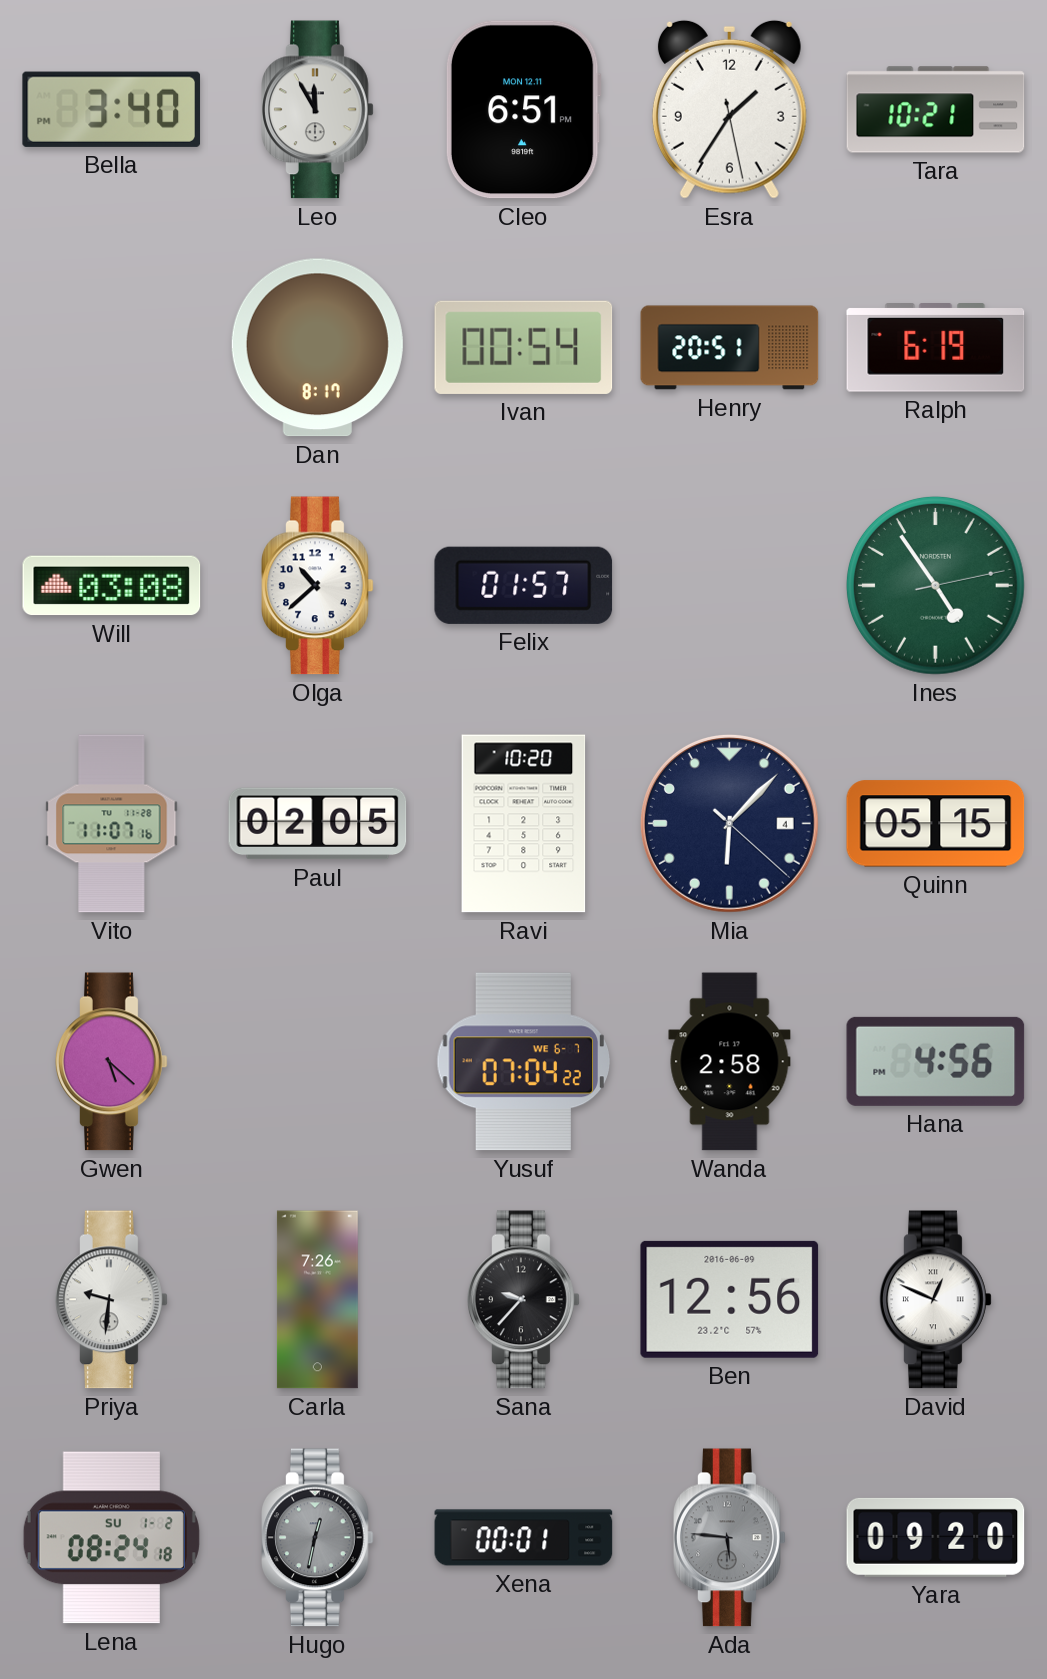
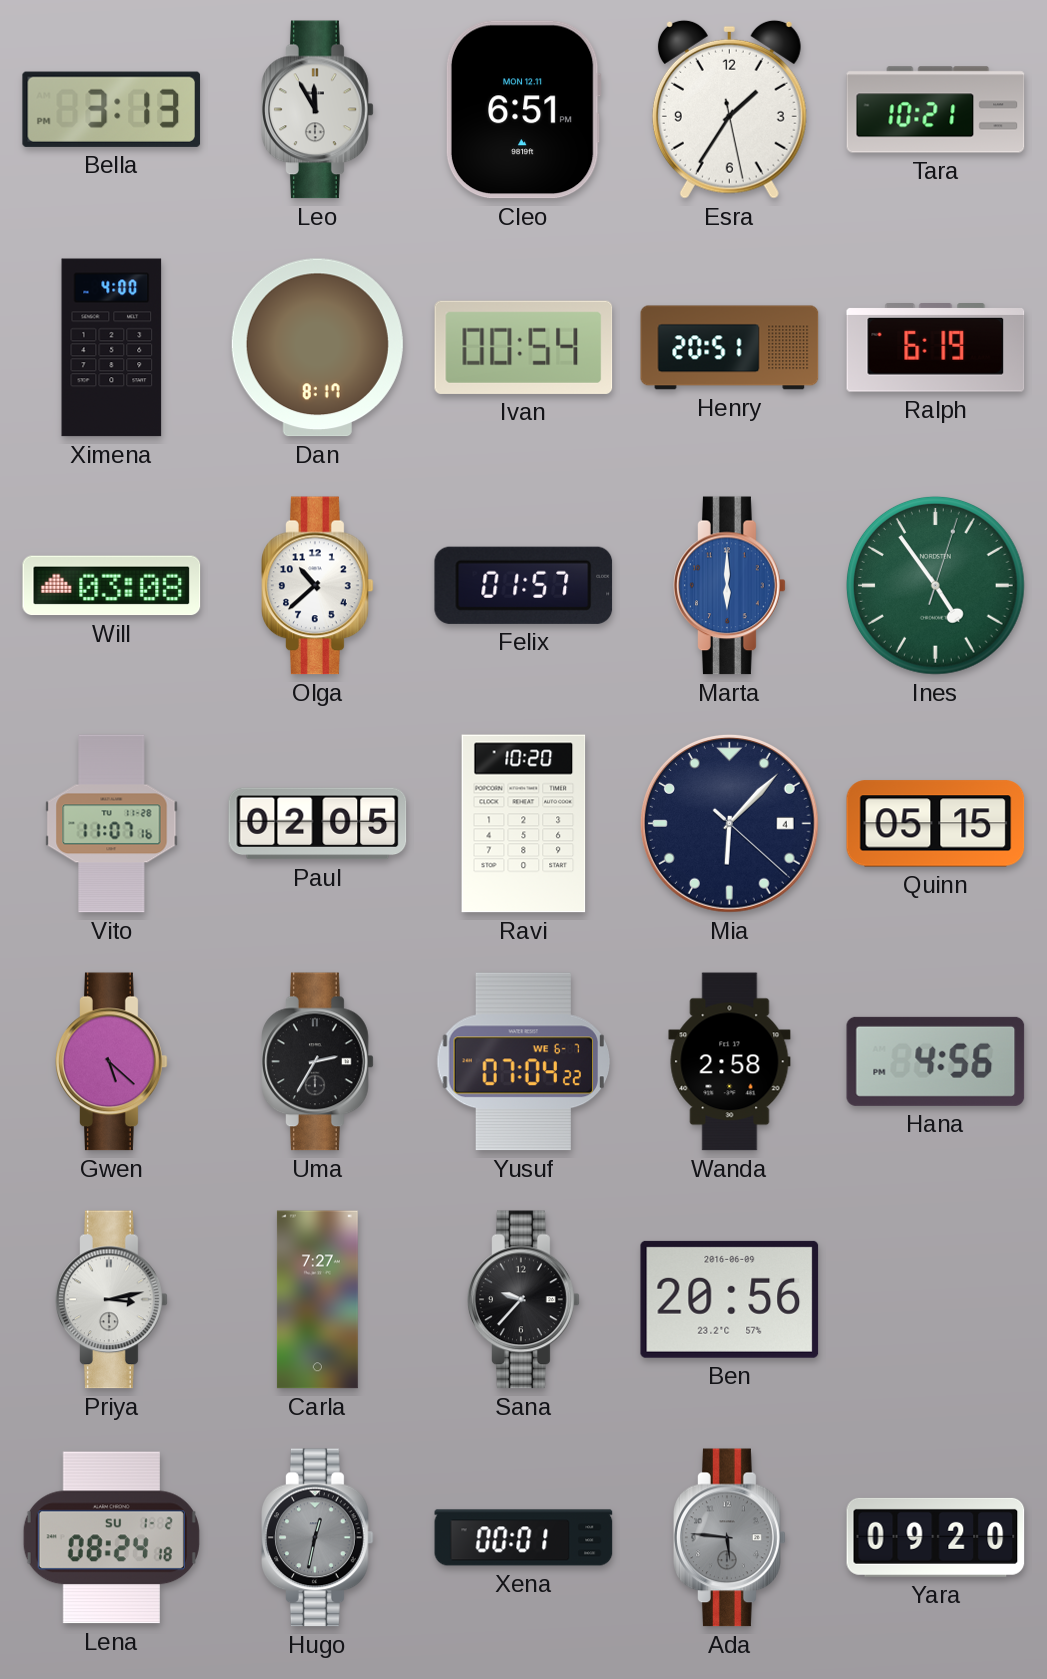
Bella: 3:40 -> 3:13
Ximena: none -> 4:00
Marta: none -> 6:00
Ines: 4:54:13 -> 4:54:03
Uma: none -> 2:35
Priya: 9:31 -> 3:13
Carla: 7:26 -> 7:27
Ben: 12:56 -> 20:56
David: 12:49 -> none
